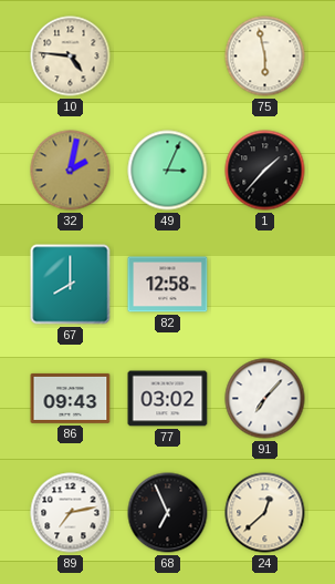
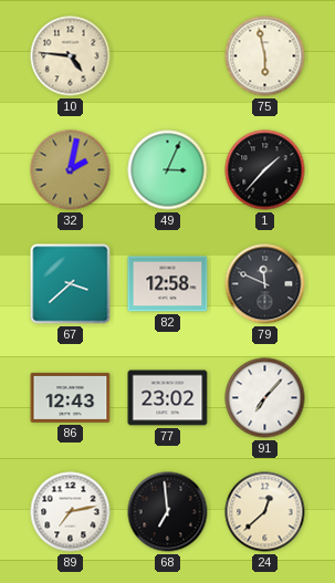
67: 8:00 -> 3:38
79: none -> 11:49
86: 09:43 -> 12:43
77: 03:02 -> 23:02
68: 6:56 -> 6:59
